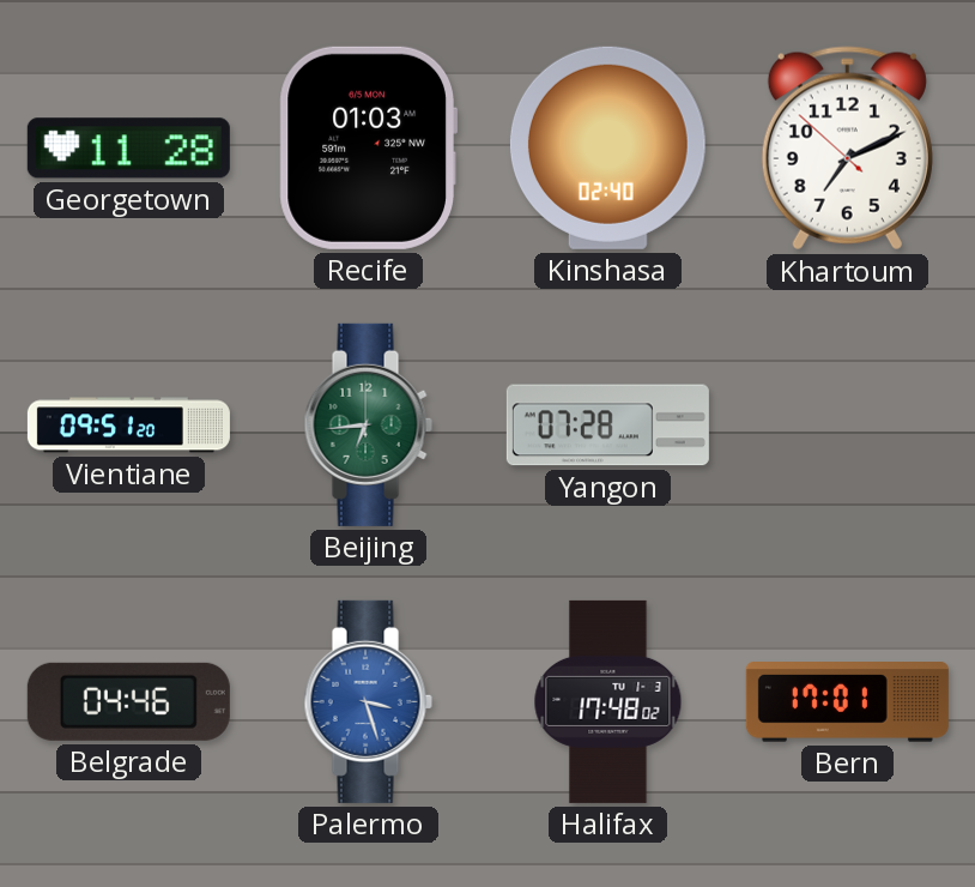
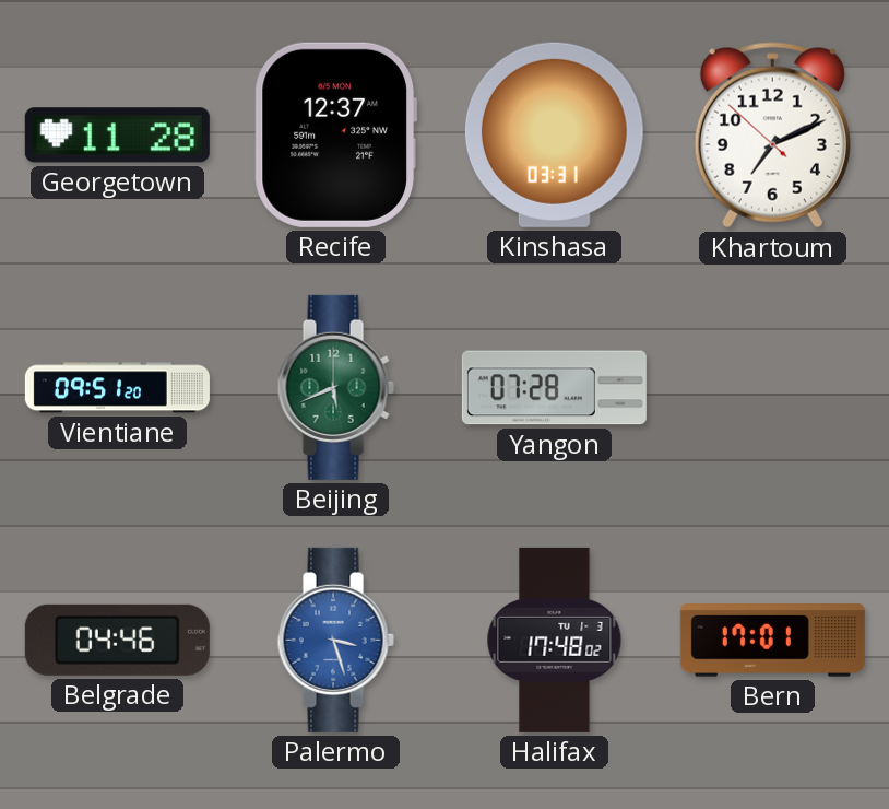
Recife: 01:03 -> 12:37
Kinshasa: 02:40 -> 03:31
Beijing: 6:44 -> 5:41
